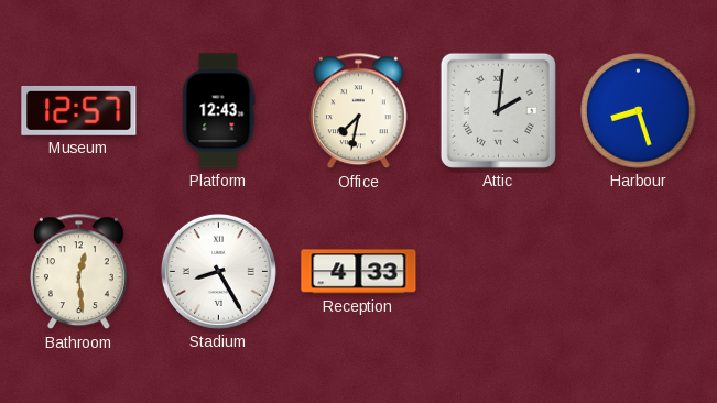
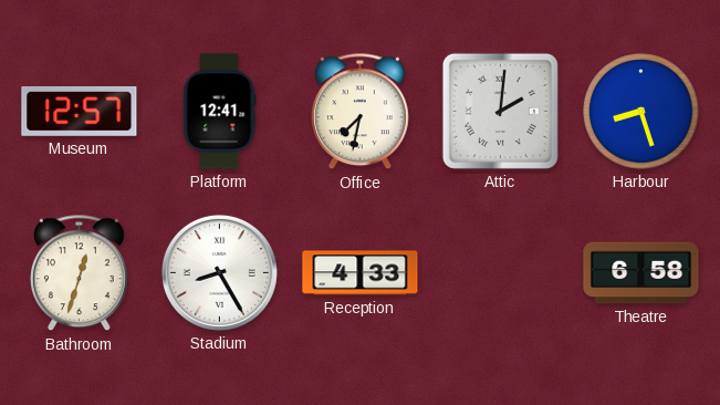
Platform: 12:43 -> 12:41
Bathroom: 12:29 -> 12:33
Theatre: none -> 6:58
